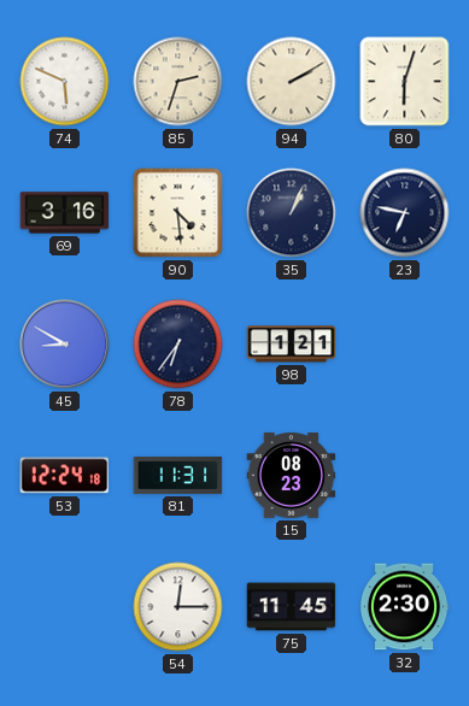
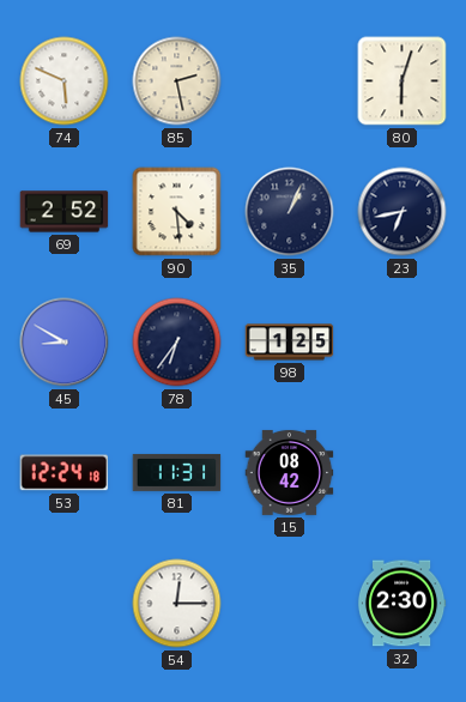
85: 2:33 -> 2:28
94: 2:10 -> none
69: 3:16 -> 2:52
23: 6:47 -> 6:43
98: 1:21 -> 1:25
15: 08:23 -> 08:42
75: 11:45 -> none
